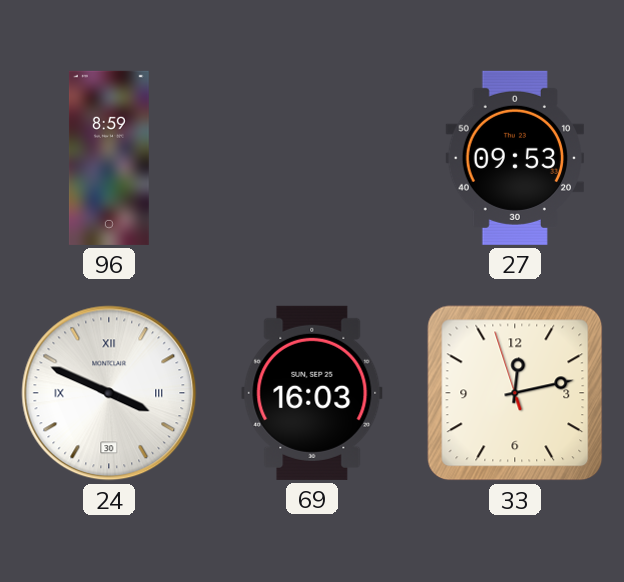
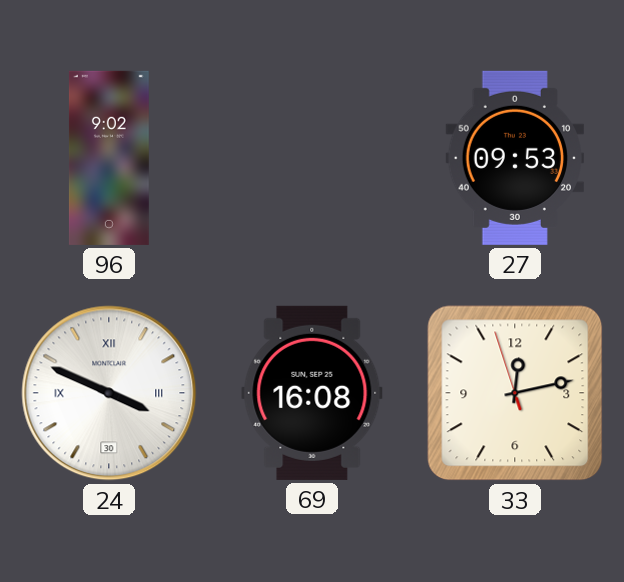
96: 8:59 -> 9:02
69: 16:03 -> 16:08
